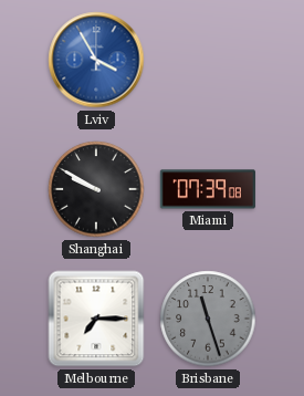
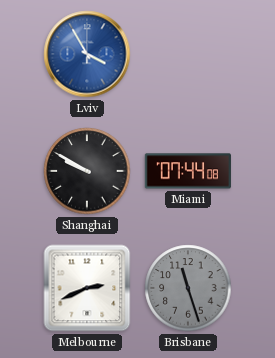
Miami: 07:39 -> 07:44
Melbourne: 7:15 -> 2:41
